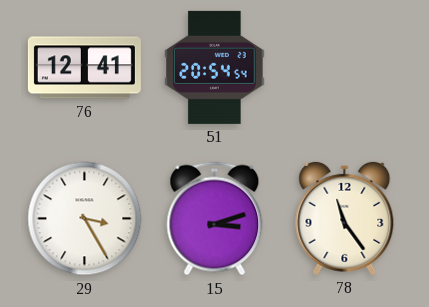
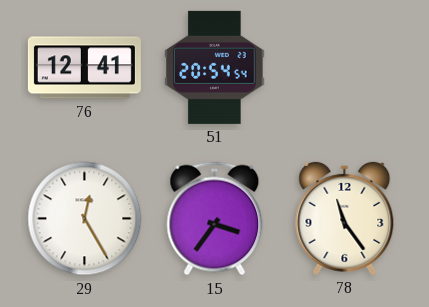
29: 3:25 -> 12:25
15: 3:12 -> 3:36
